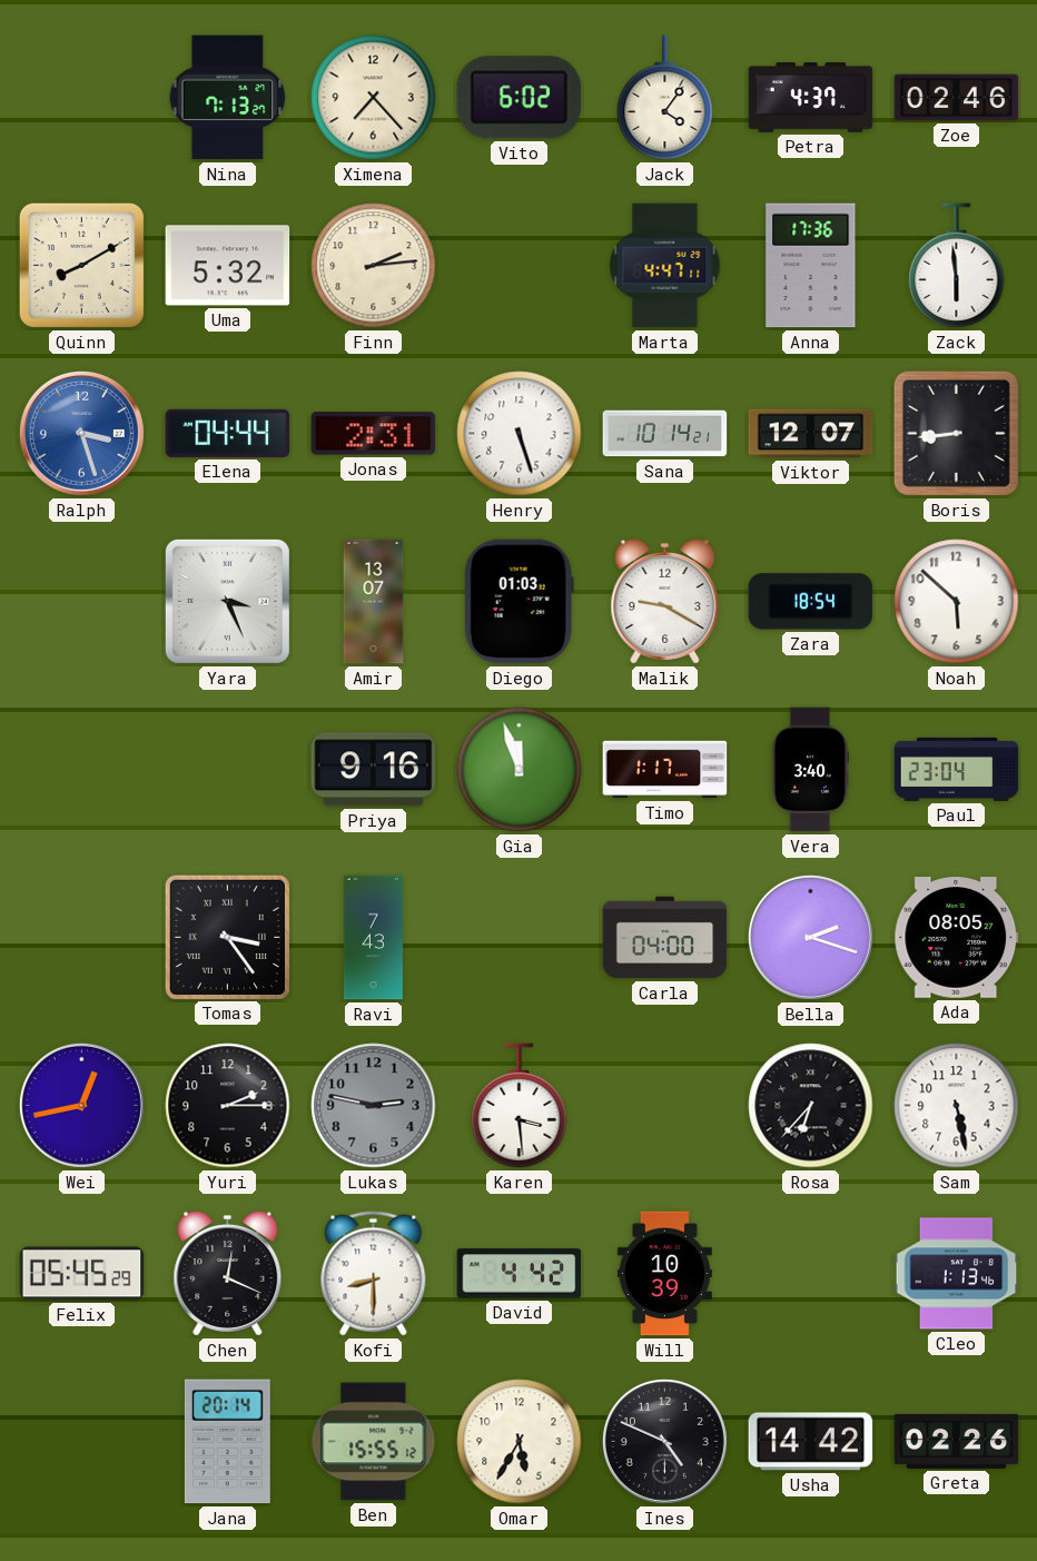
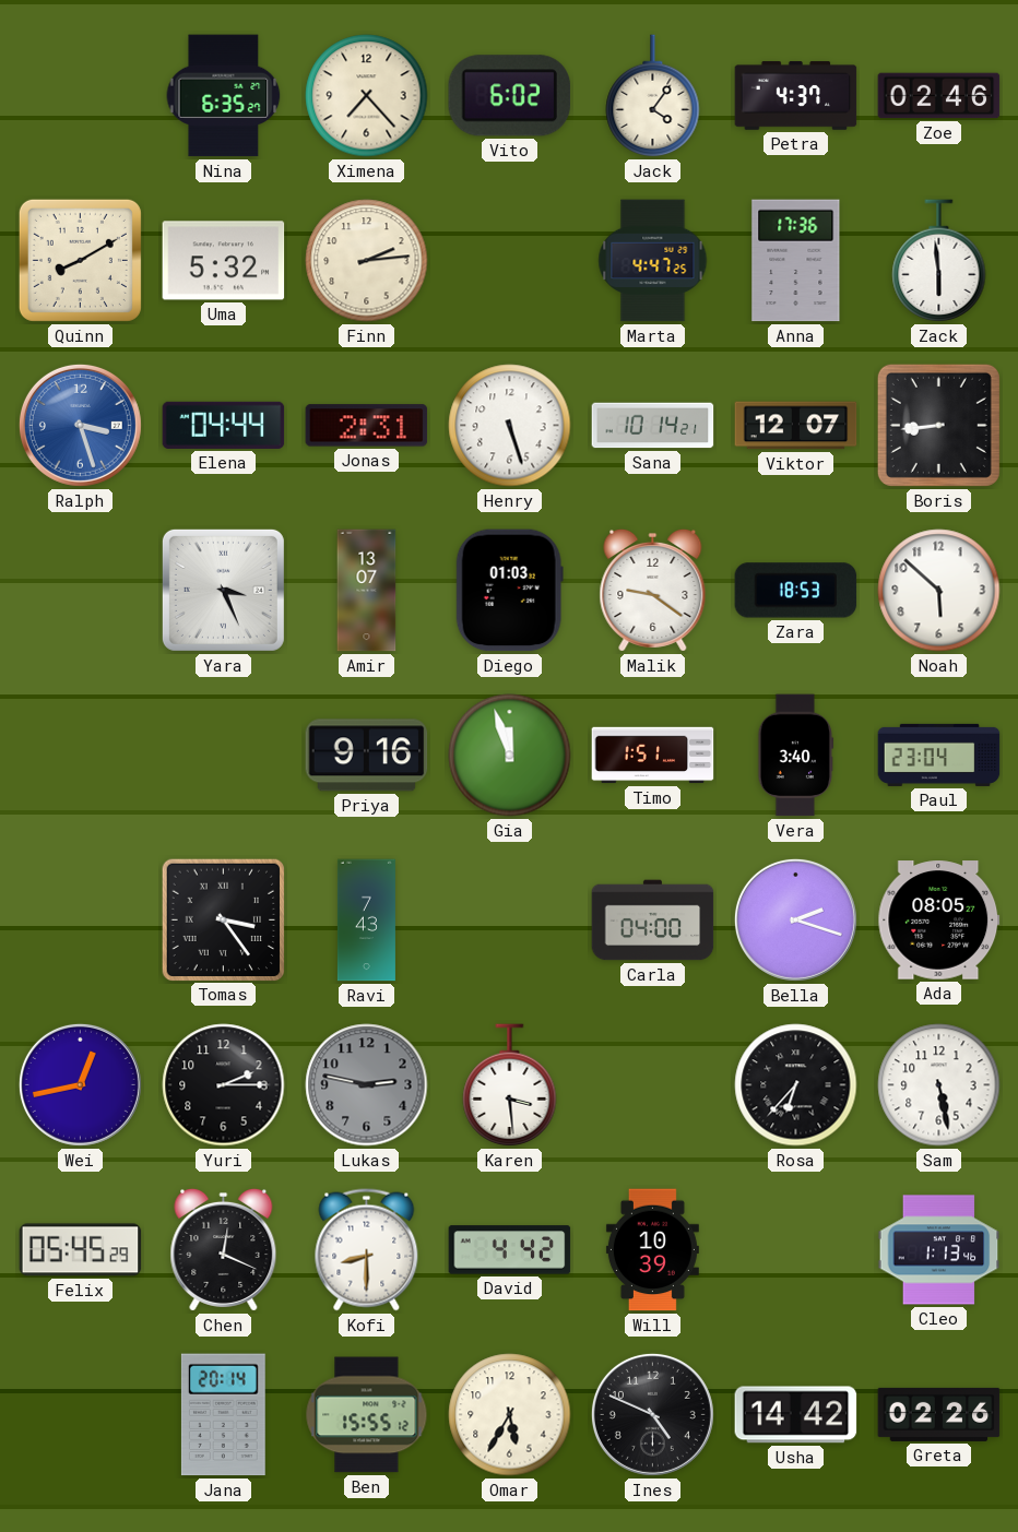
Nina: 7:13 -> 6:35
Marta: 4:47:11 -> 4:47:25
Malik: 9:20 -> 9:21
Zara: 18:54 -> 18:53
Timo: 1:17 -> 1:51
